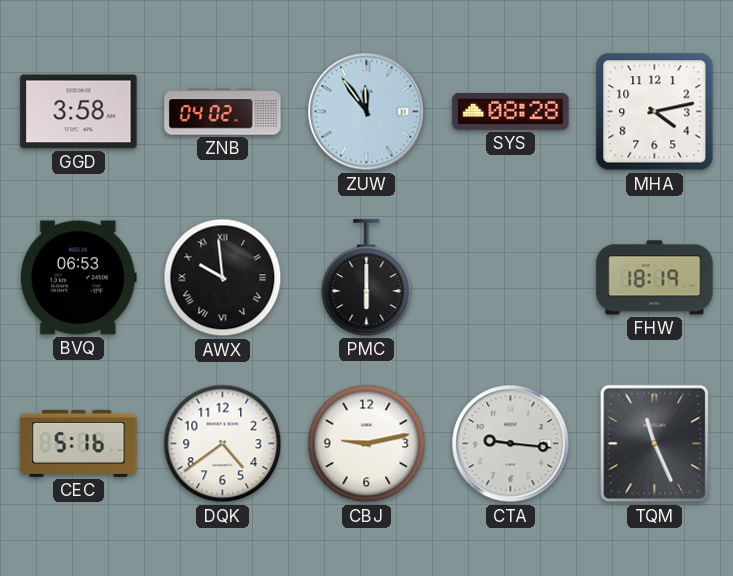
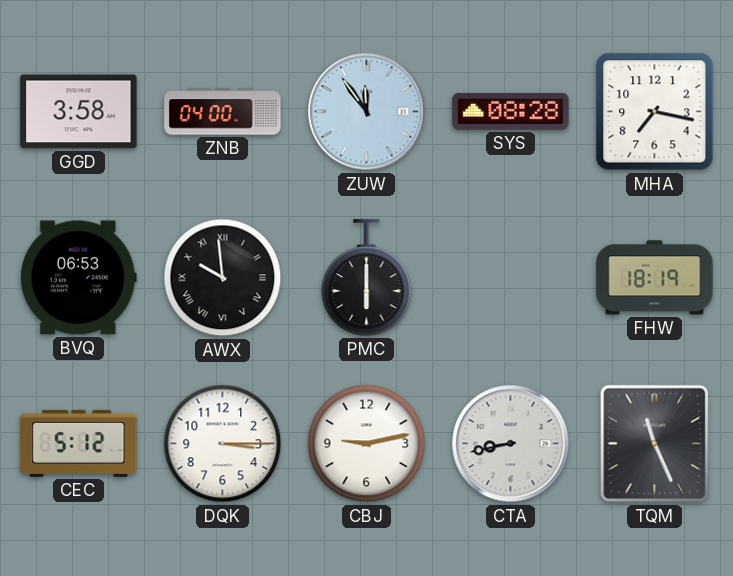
ZNB: 04:02 -> 04:00
MHA: 4:13 -> 7:17
CEC: 5:16 -> 5:12
DQK: 4:39 -> 3:15
CTA: 9:16 -> 8:43
